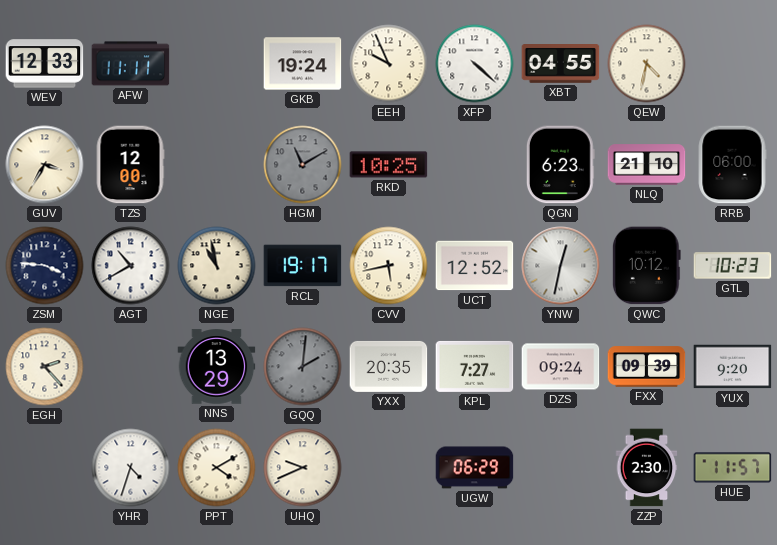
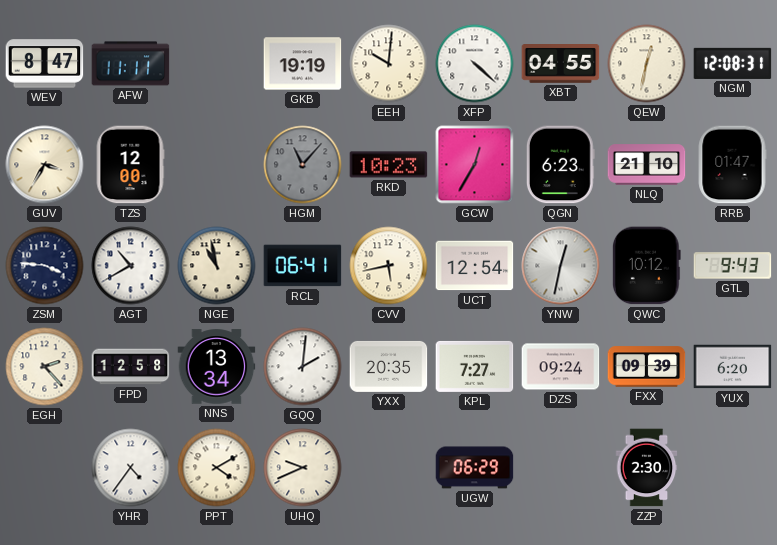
WEV: 12:33 -> 8:47
GKB: 19:24 -> 19:19
EEH: 9:56 -> 10:01
QEW: 4:32 -> 12:32
NGM: none -> 12:08
HGM: 11:10 -> 11:07
RKD: 10:25 -> 10:23
GCW: none -> 12:35
RRB: 06:00 -> 01:47
RCL: 19:17 -> 06:41
UCT: 12:52 -> 12:54
GTL: 10:23 -> 9:43
FPD: none -> 12:58
NNS: 13:29 -> 13:34
GQQ dial: grey -> white
YUX: 9:20 -> 6:20
YHR: 4:33 -> 4:36
HUE: 11:57 -> none
